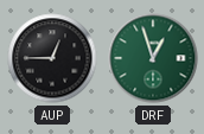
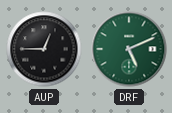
DRF: 12:57 -> 5:11
